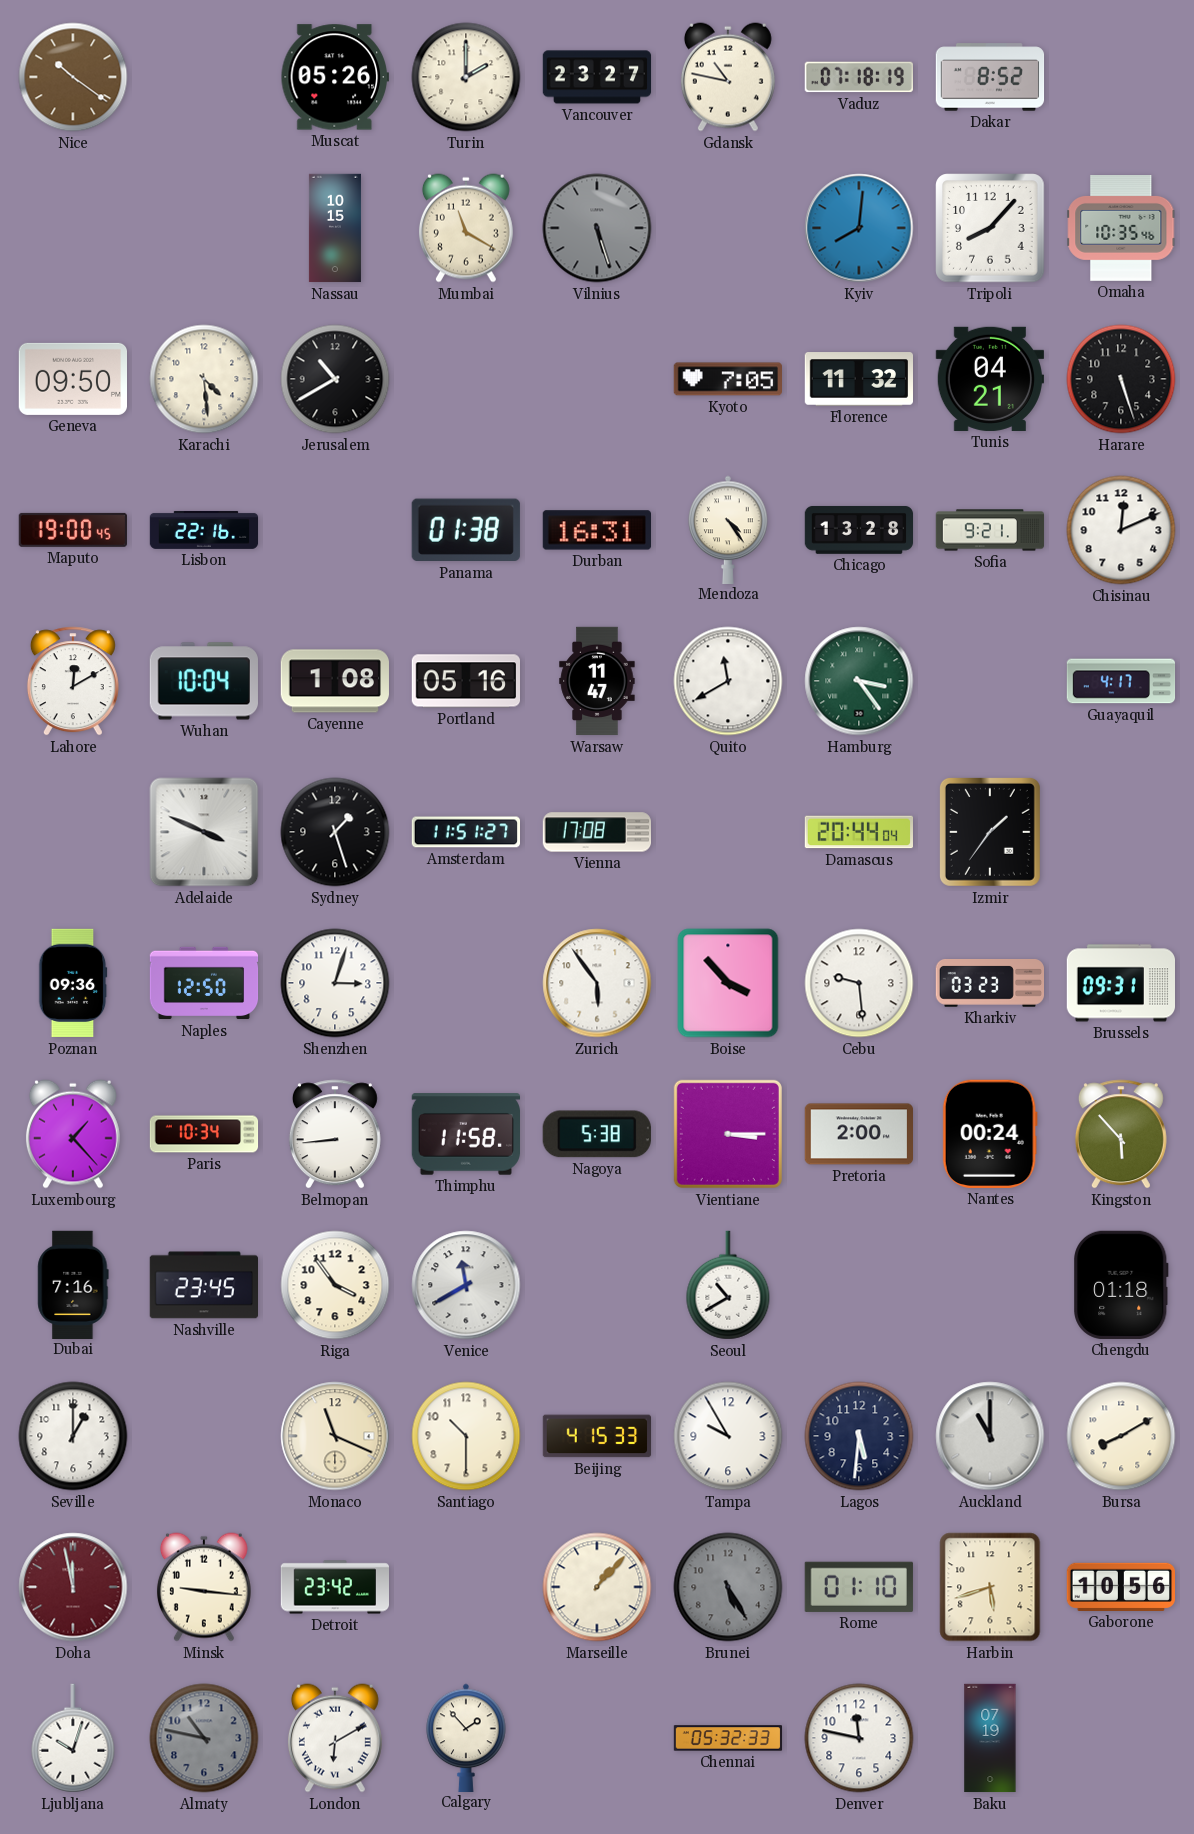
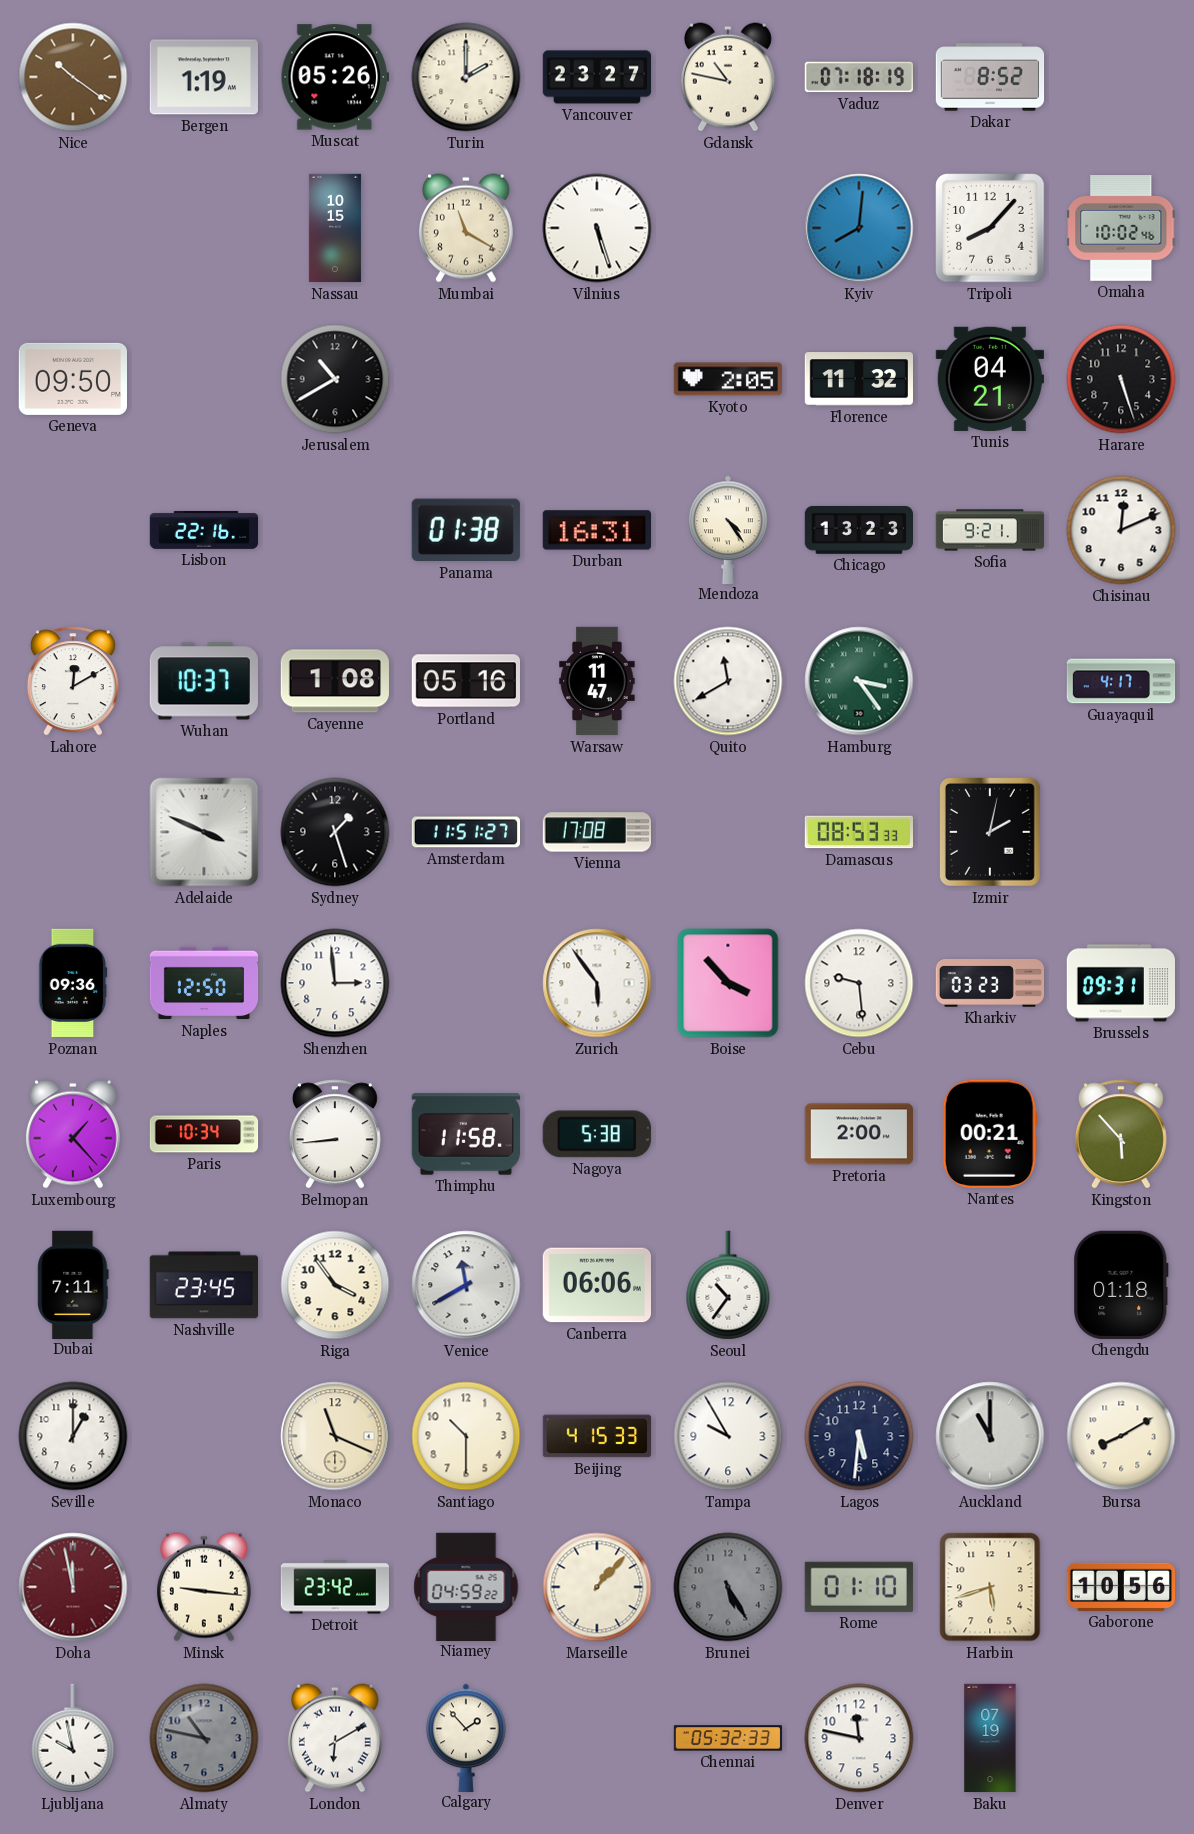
Bergen: none -> 1:19
Vilnius dial: grey -> white
Omaha: 10:35 -> 10:02
Karachi: 4:29 -> none
Kyoto: 7:05 -> 2:05
Maputo: 19:00 -> none
Chicago: 13:28 -> 13:23
Wuhan: 10:04 -> 10:37
Damascus: 20:44 -> 08:53
Izmir: 1:36 -> 2:02
Shenzhen: 3:03 -> 2:59
Vientiane: 3:15 -> none
Nantes: 00:24 -> 00:21
Dubai: 7:16 -> 7:11
Canberra: none -> 06:06
Seoul: 10:40 -> 10:36
Niamey: none -> 04:59
Ljubljana: 10:03 -> 9:58
